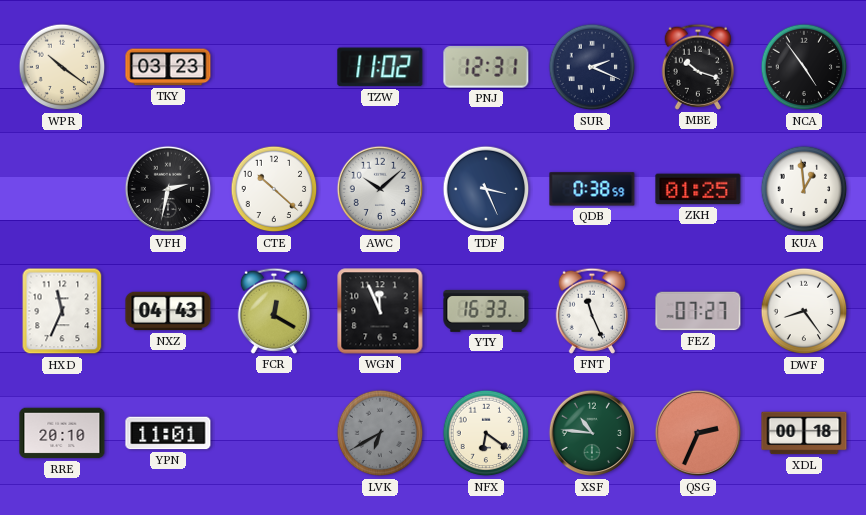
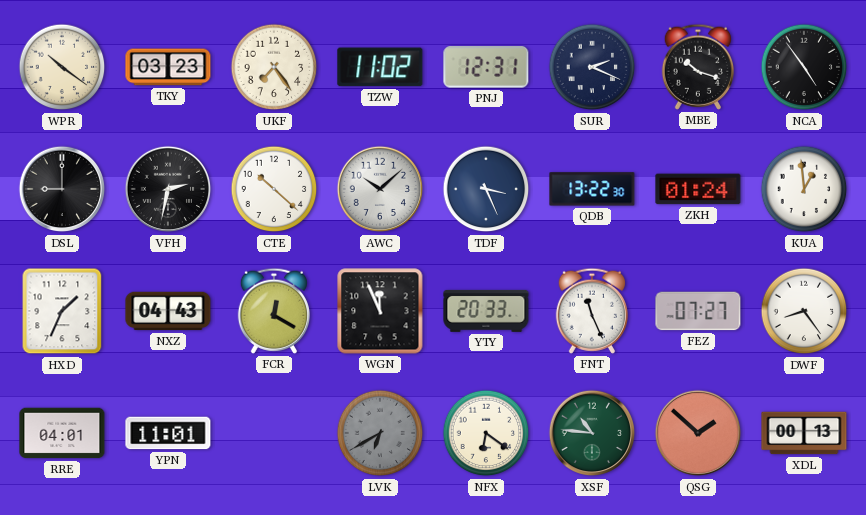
UKF: none -> 7:24
DSL: none -> 9:00
QDB: 0:38 -> 13:22
ZKH: 01:25 -> 01:24
HXD: 11:34 -> 1:34
YTY: 16:33 -> 20:33
RRE: 20:10 -> 04:01
QSG: 2:34 -> 1:52
XDL: 00:18 -> 00:13
